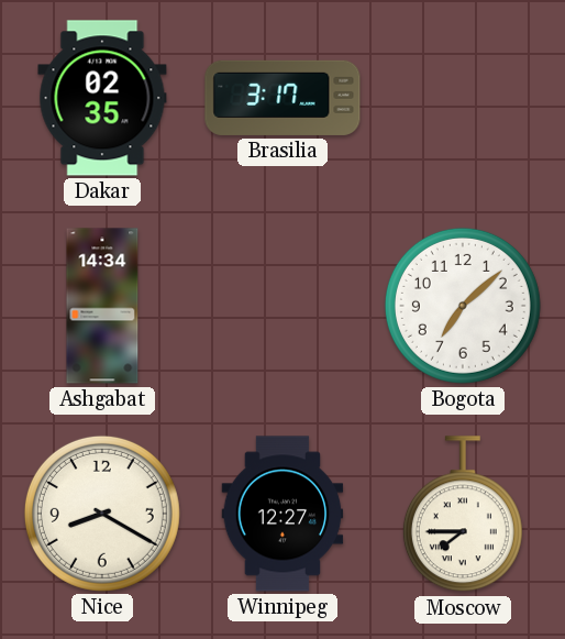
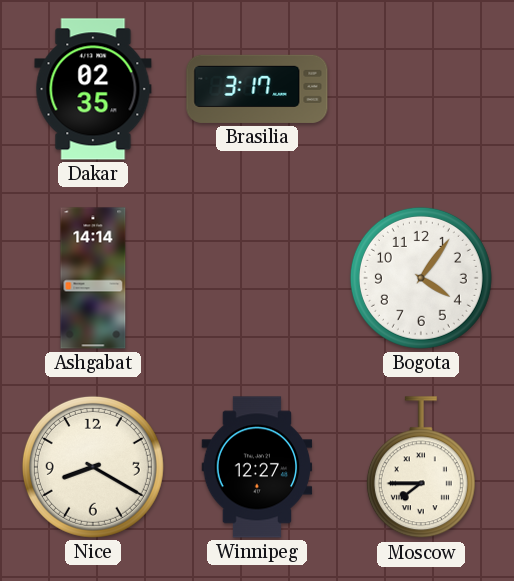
Ashgabat: 14:34 -> 14:14
Bogota: 7:08 -> 4:06
